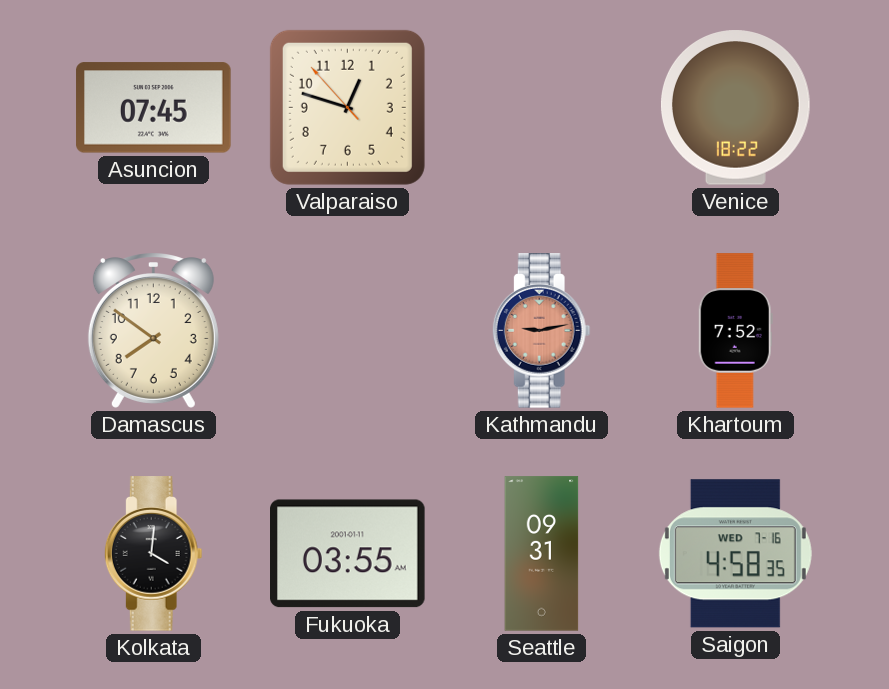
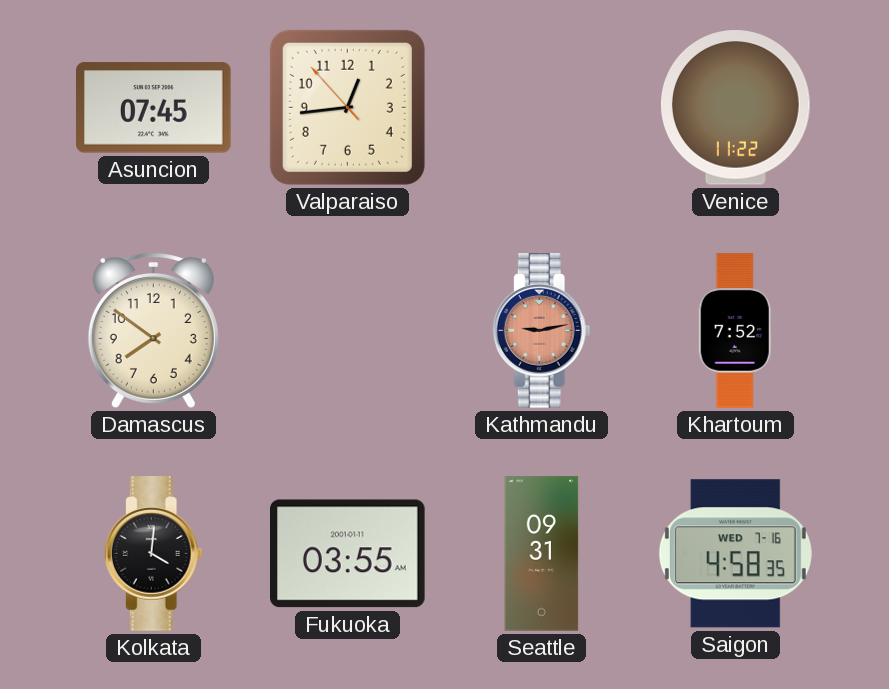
Valparaiso: 12:47 -> 12:43
Venice: 18:22 -> 11:22
